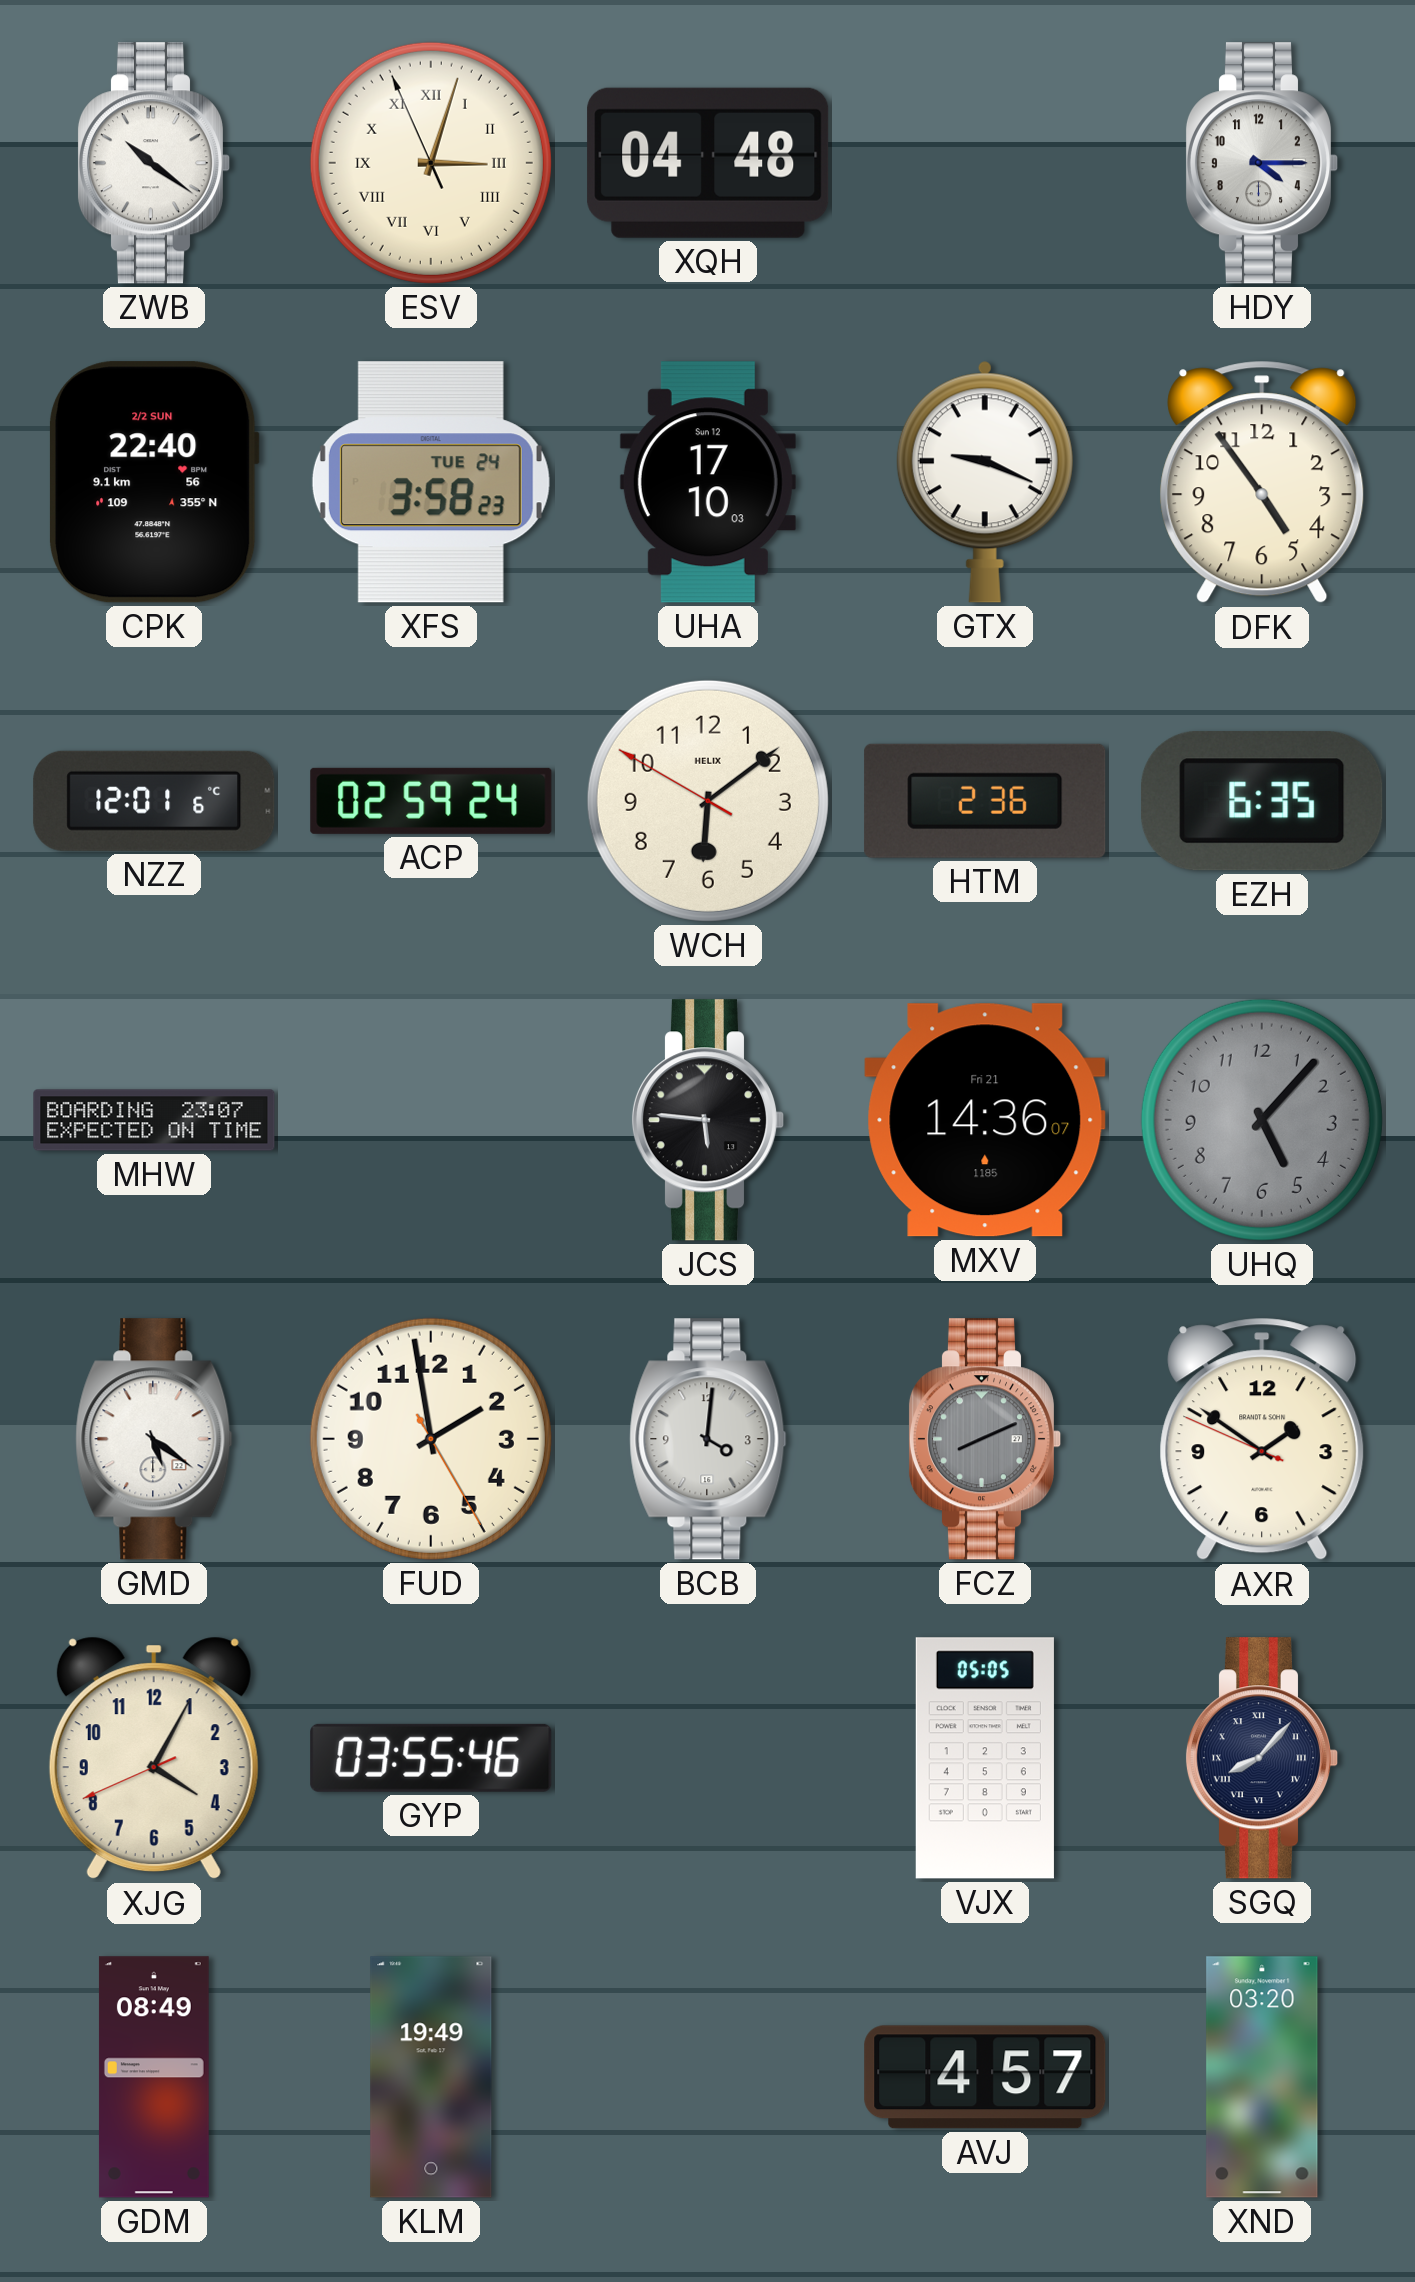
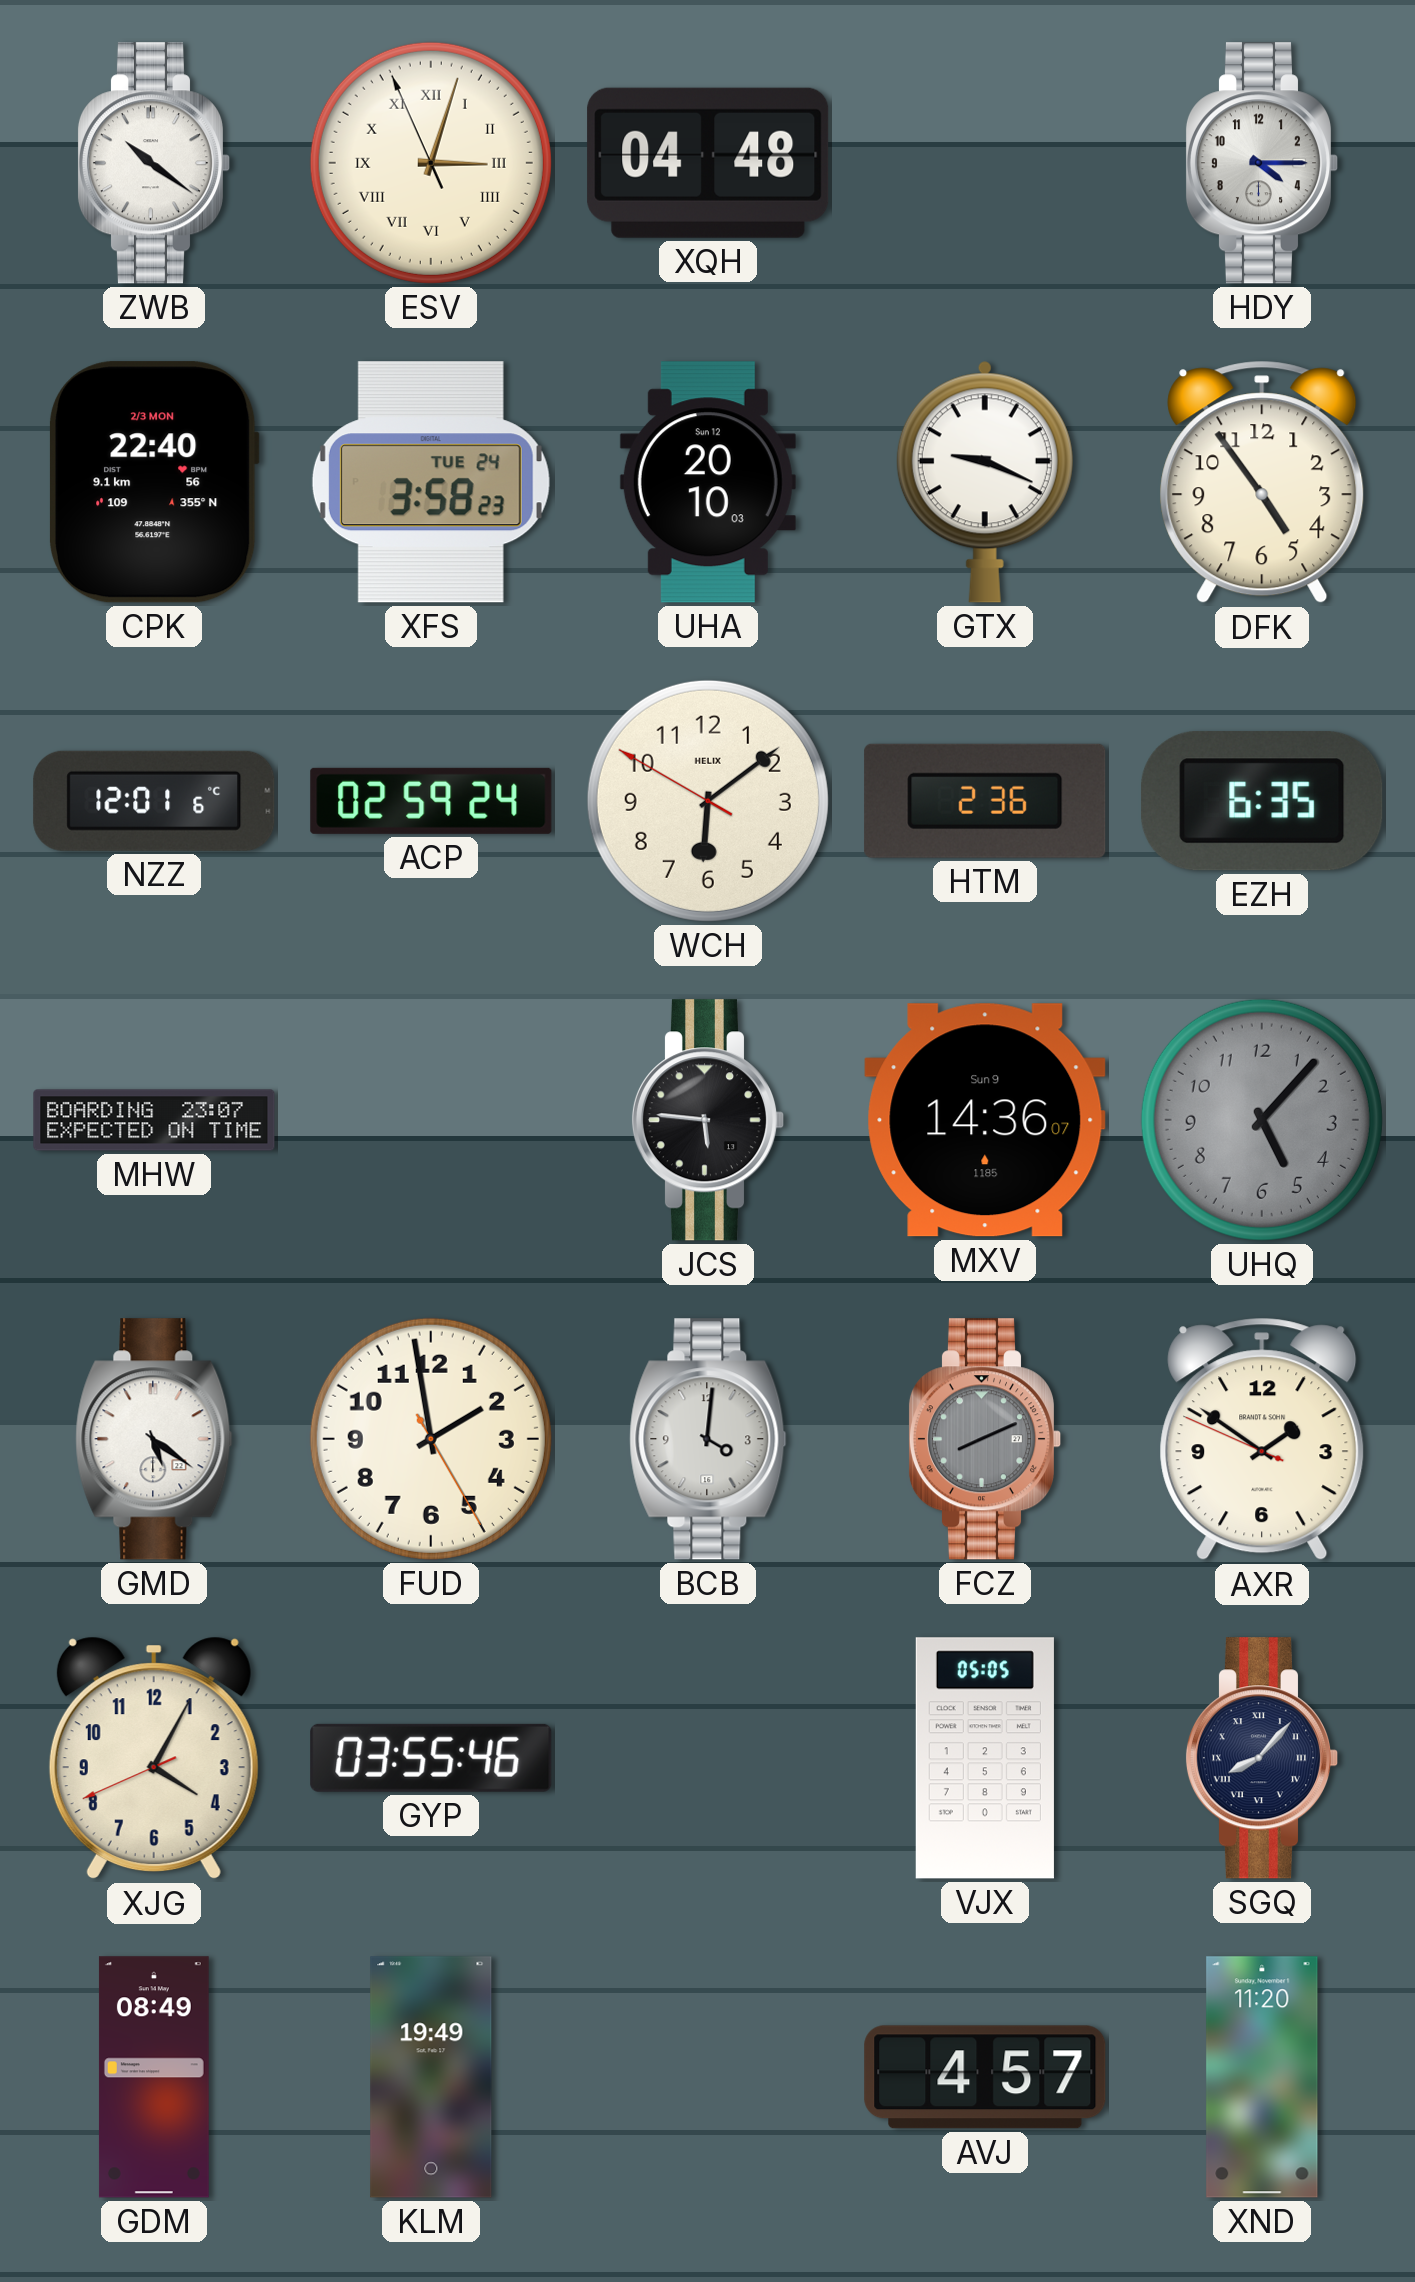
CPK date: 2/2 SUN -> 2/3 MON
UHA: 17:10 -> 20:10
MXV date: Fri 21 -> Sun 9
XND: 03:20 -> 11:20
